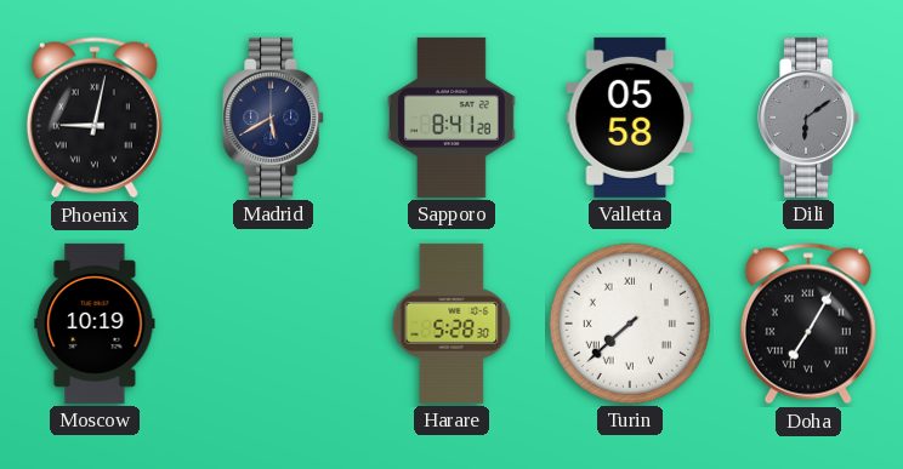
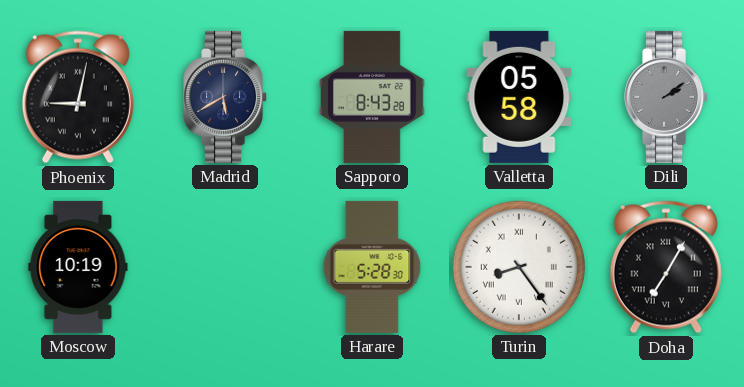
Sapporo: 8:41 -> 8:43
Dili: 6:09 -> 2:09
Turin: 7:38 -> 8:24
